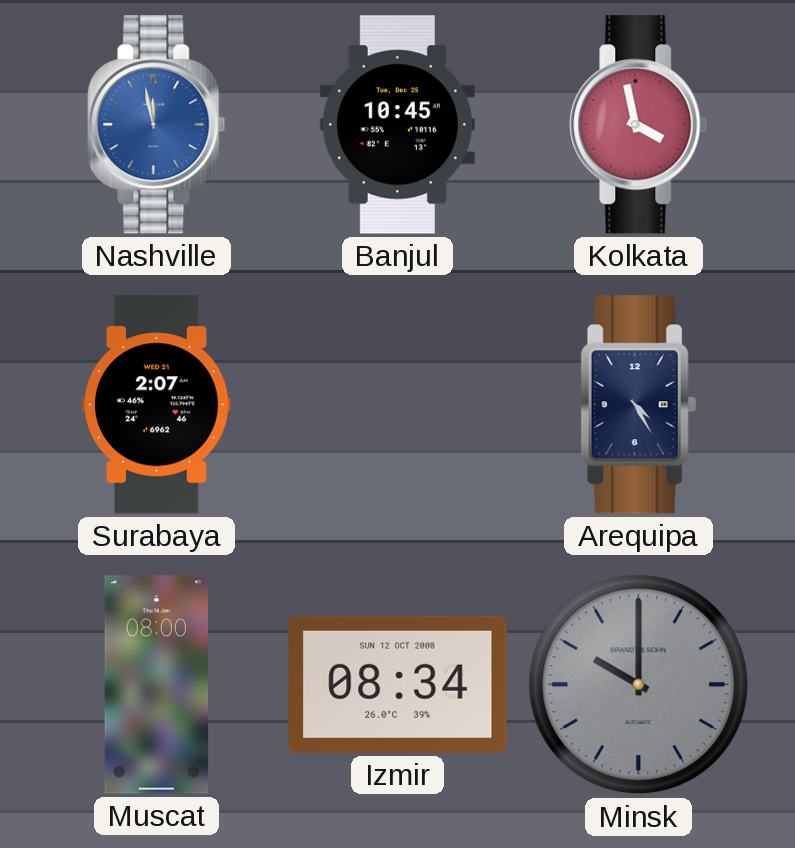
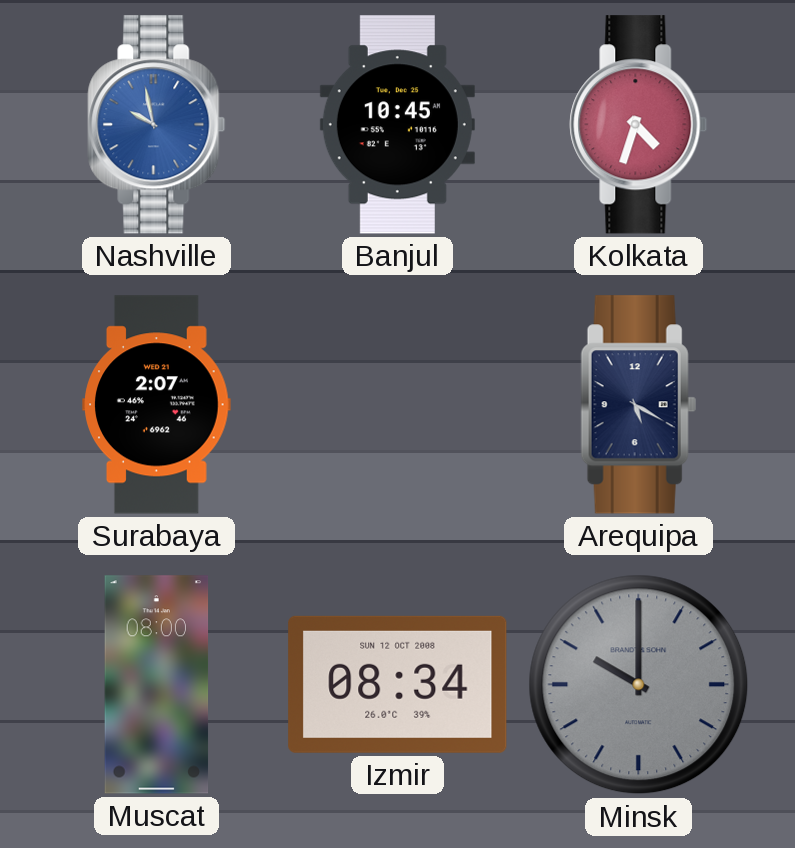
Nashville: 11:58 -> 9:58
Kolkata: 3:58 -> 4:33
Arequipa: 4:25 -> 5:20
